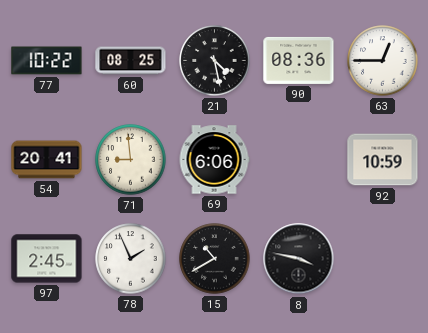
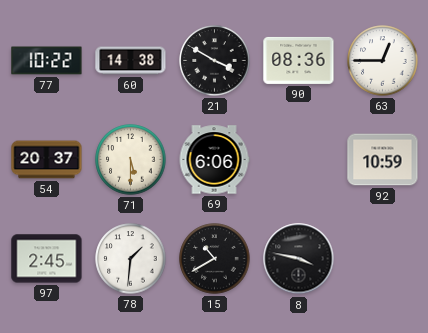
60: 08:25 -> 14:38
21: 4:28 -> 3:50
54: 20:41 -> 20:37
71: 8:59 -> 5:30
78: 1:56 -> 1:31
